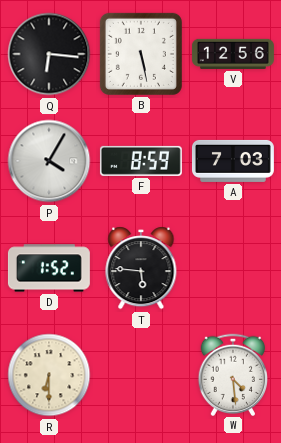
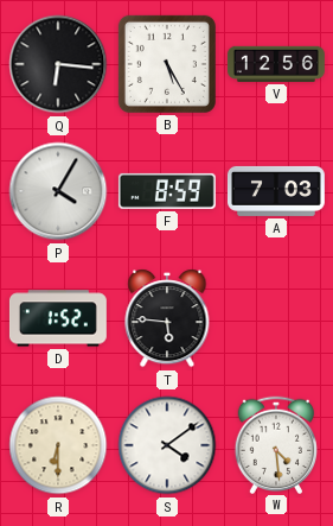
B: 5:28 -> 5:25
S: none -> 4:09
